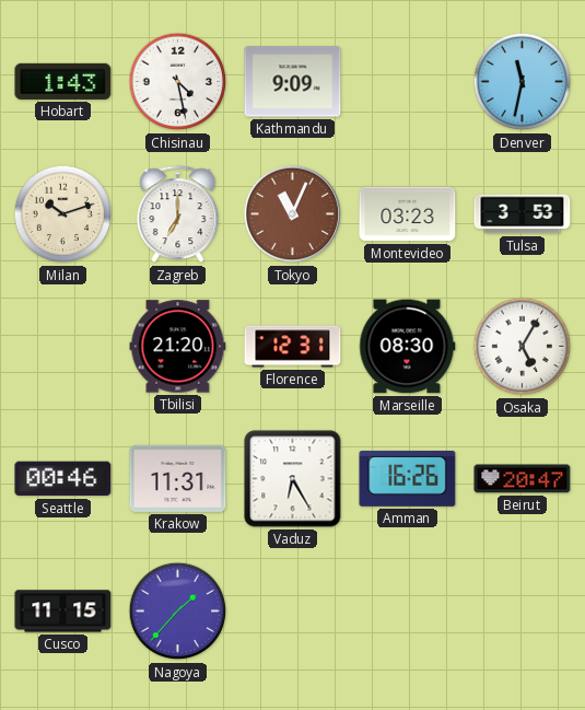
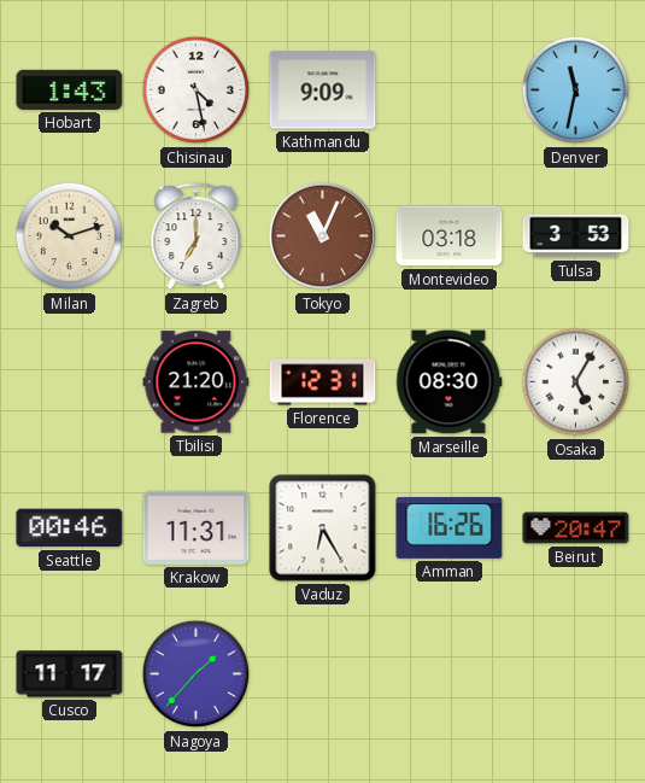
Montevideo: 03:23 -> 03:18
Cusco: 11:15 -> 11:17
